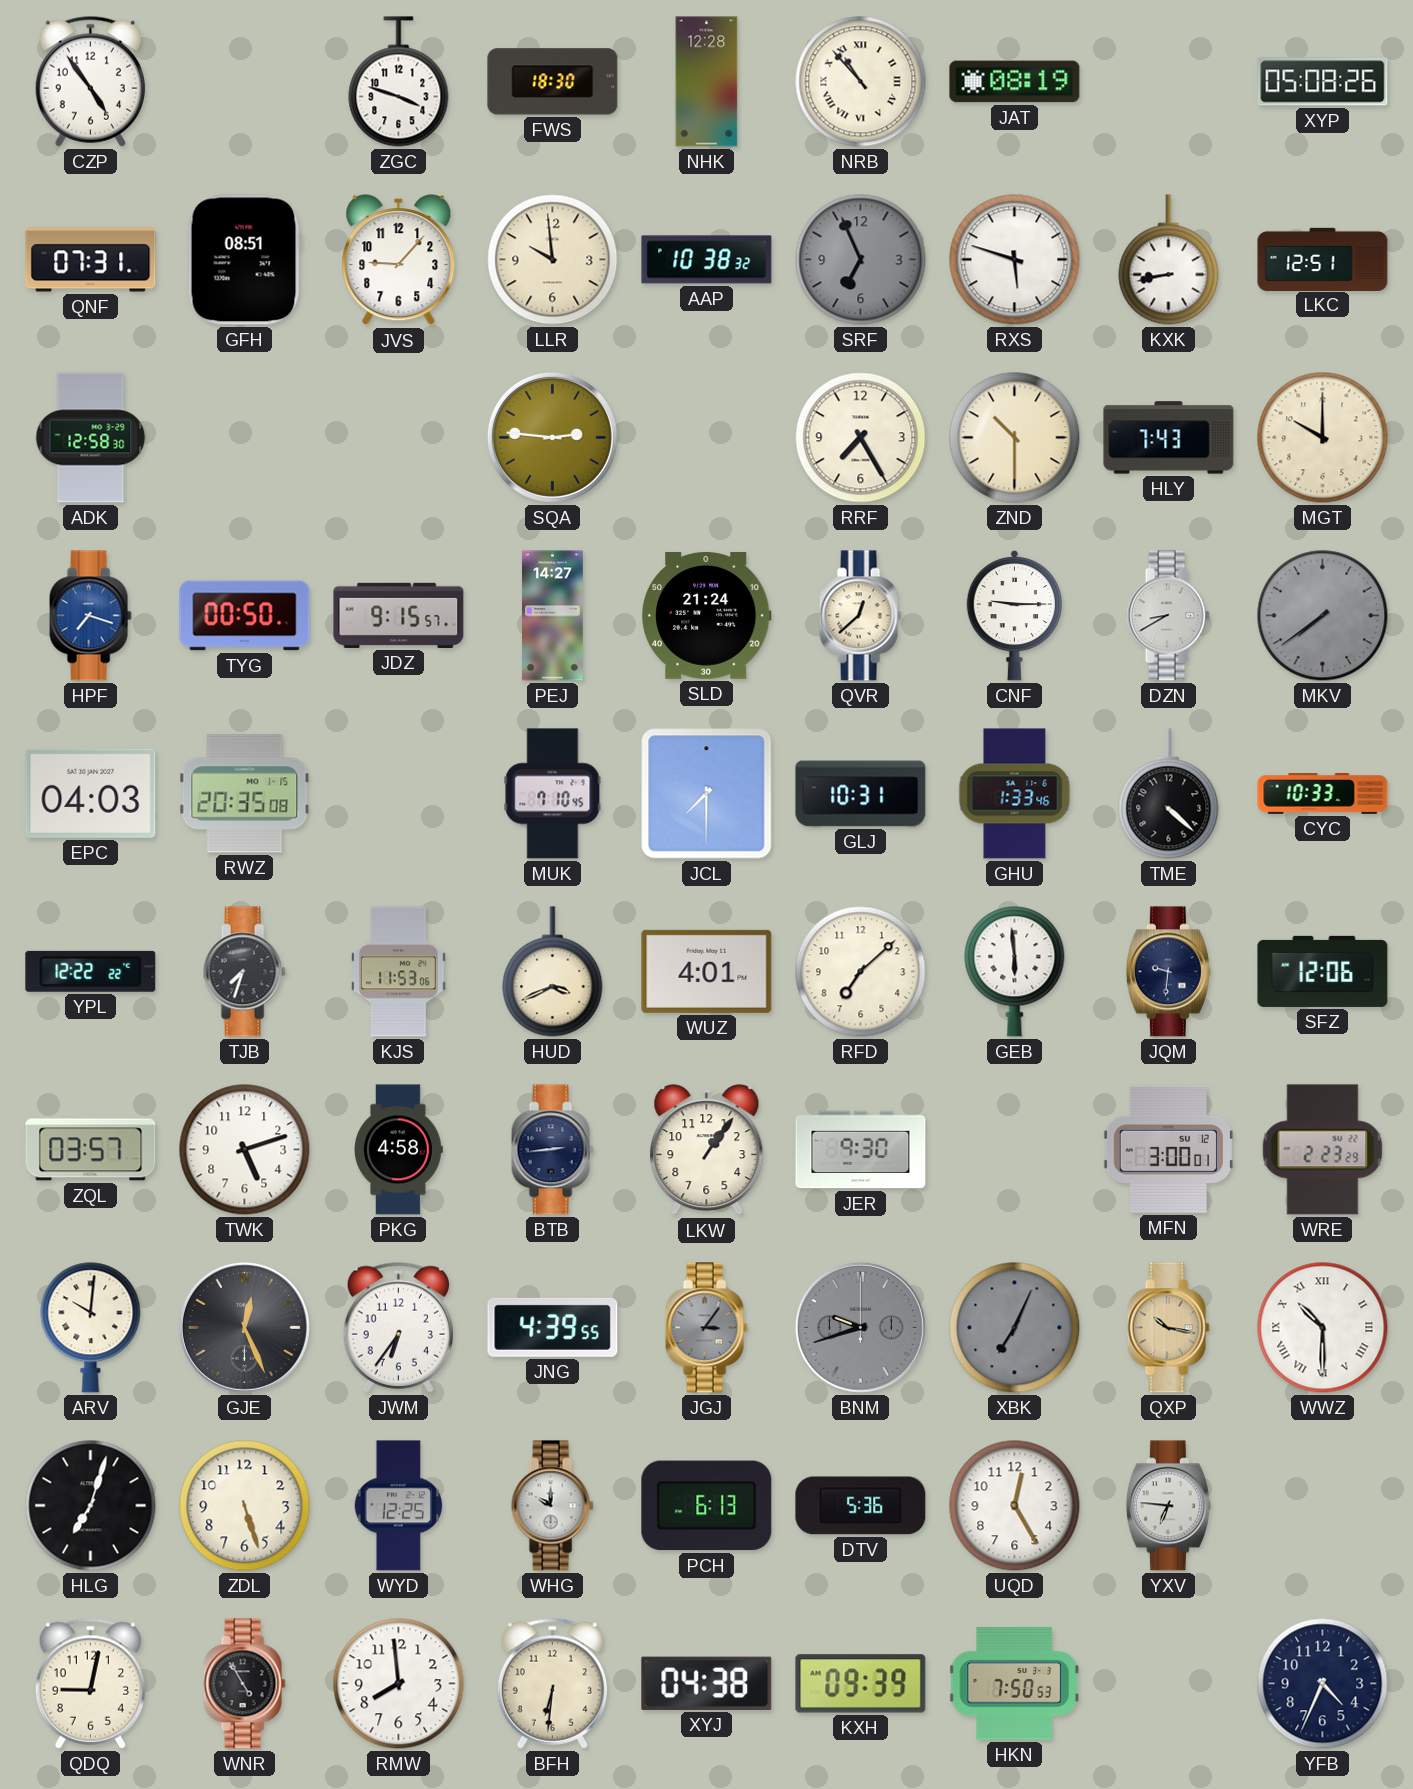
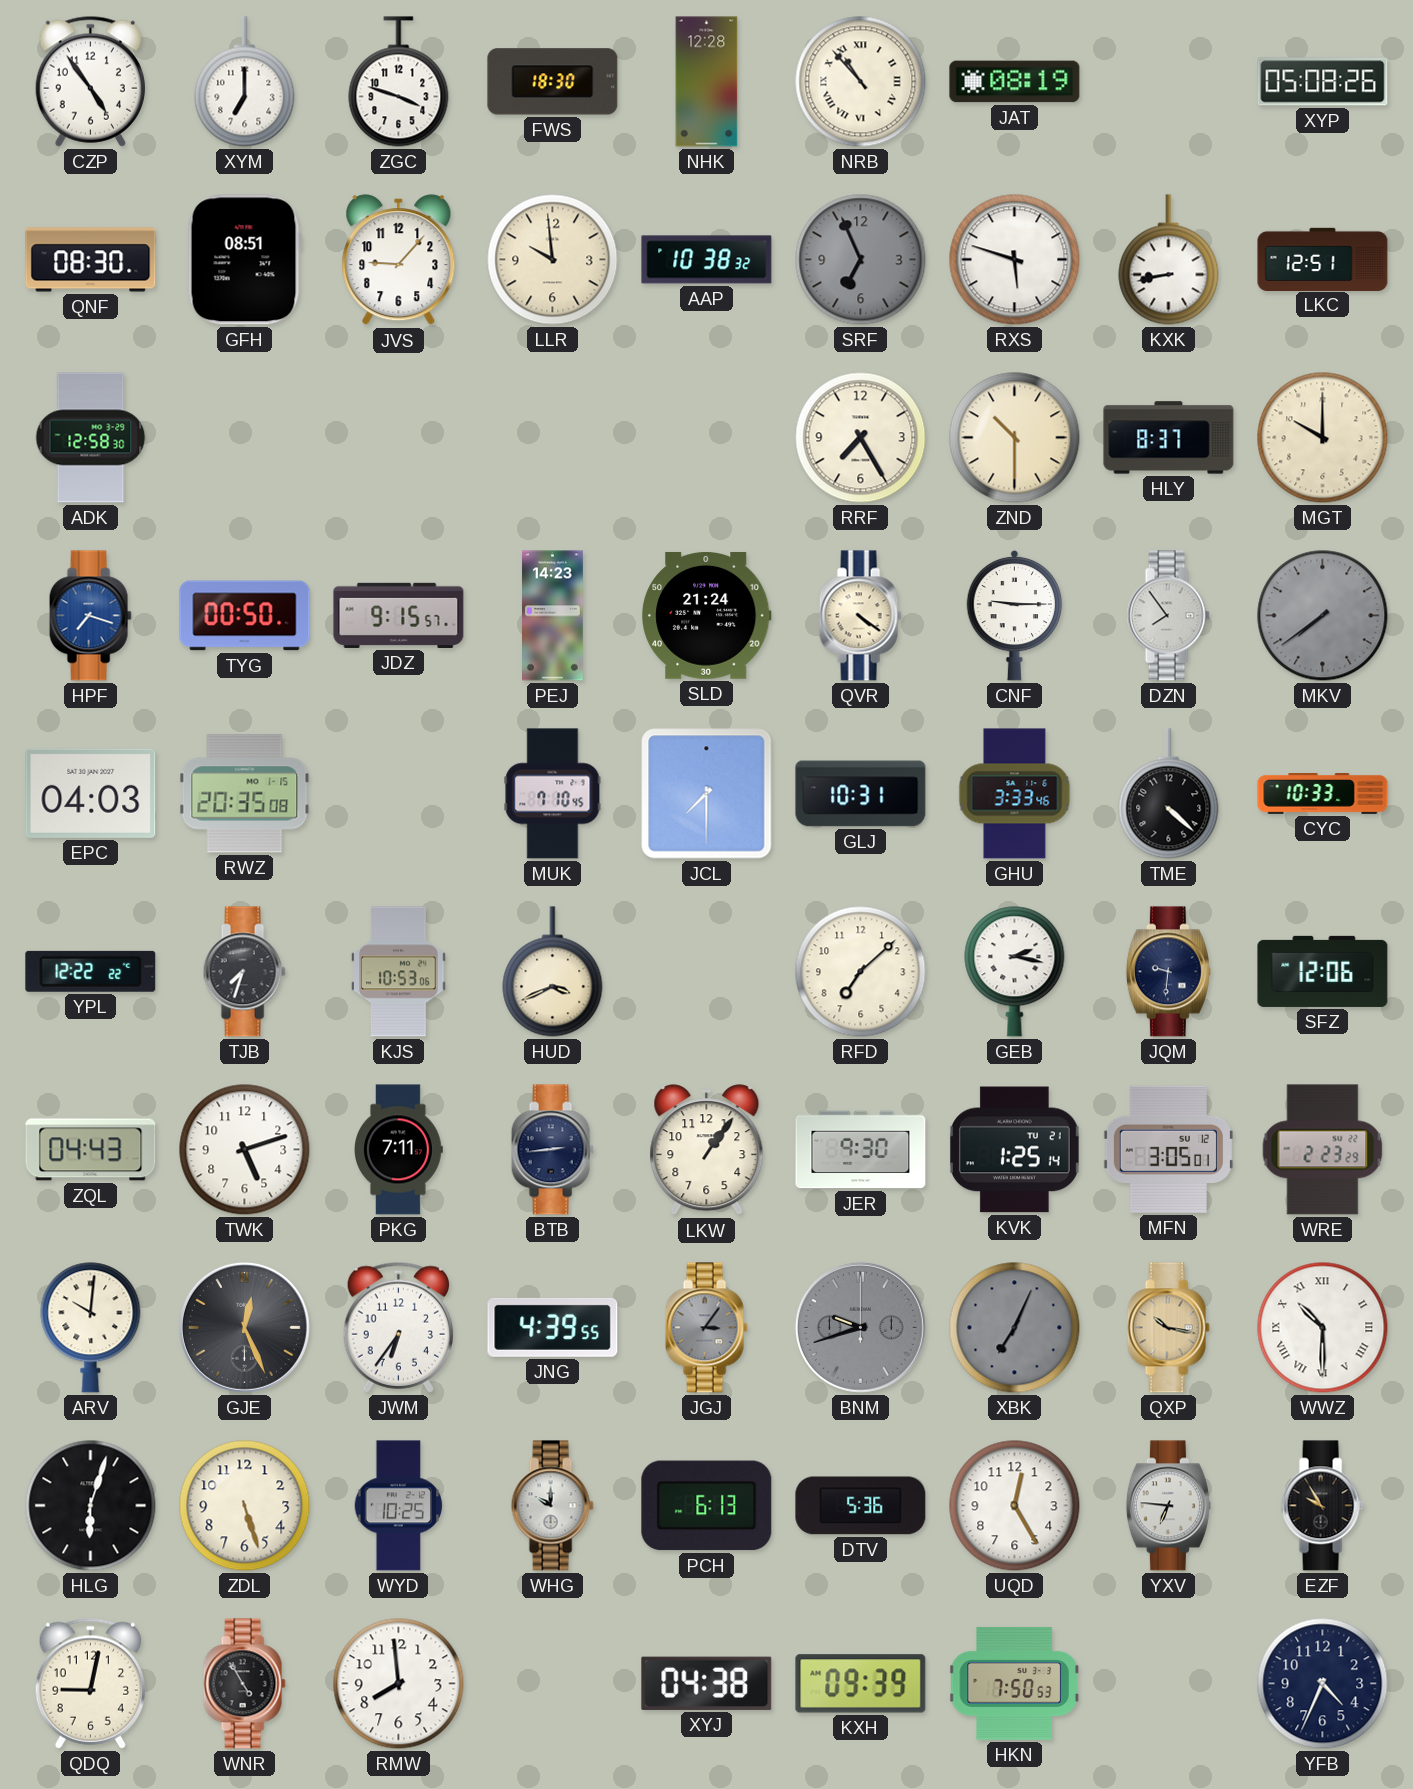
XYM: none -> 7:00
QNF: 07:31 -> 08:30
SQA: 2:46 -> none
HLY: 7:43 -> 8:37
PEJ: 14:27 -> 14:23
QVR: 12:38 -> 4:21
DZN: 8:40 -> 7:54
GHU: 1:33 -> 3:33
KJS: 11:53 -> 10:53
WUZ: 4:01 -> none
GEB: 5:59 -> 2:17
ZQL: 03:57 -> 04:43
PKG: 4:58 -> 7:11
KVK: none -> 1:25
MFN: 3:00 -> 3:05
HLG: 7:03 -> 6:03
WYD: 12:25 -> 10:25
EZF: none -> 9:55
BFH: 6:31 -> none
